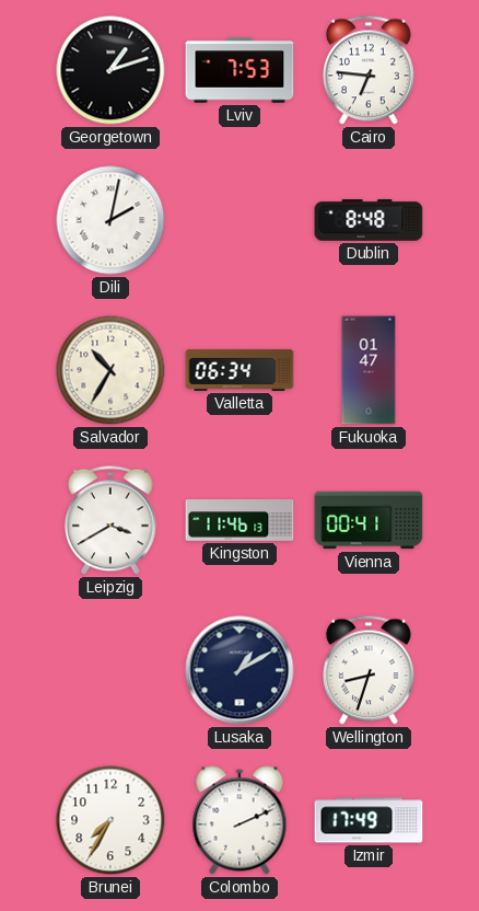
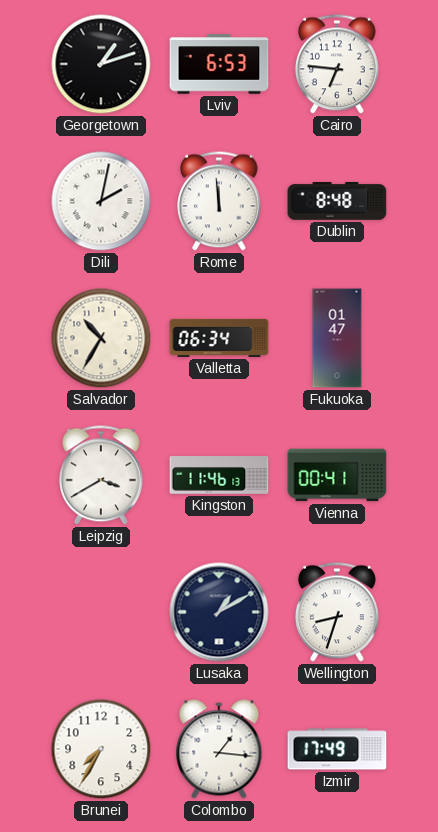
Lviv: 7:53 -> 6:53
Rome: none -> 11:59
Colombo: 2:11 -> 1:16
